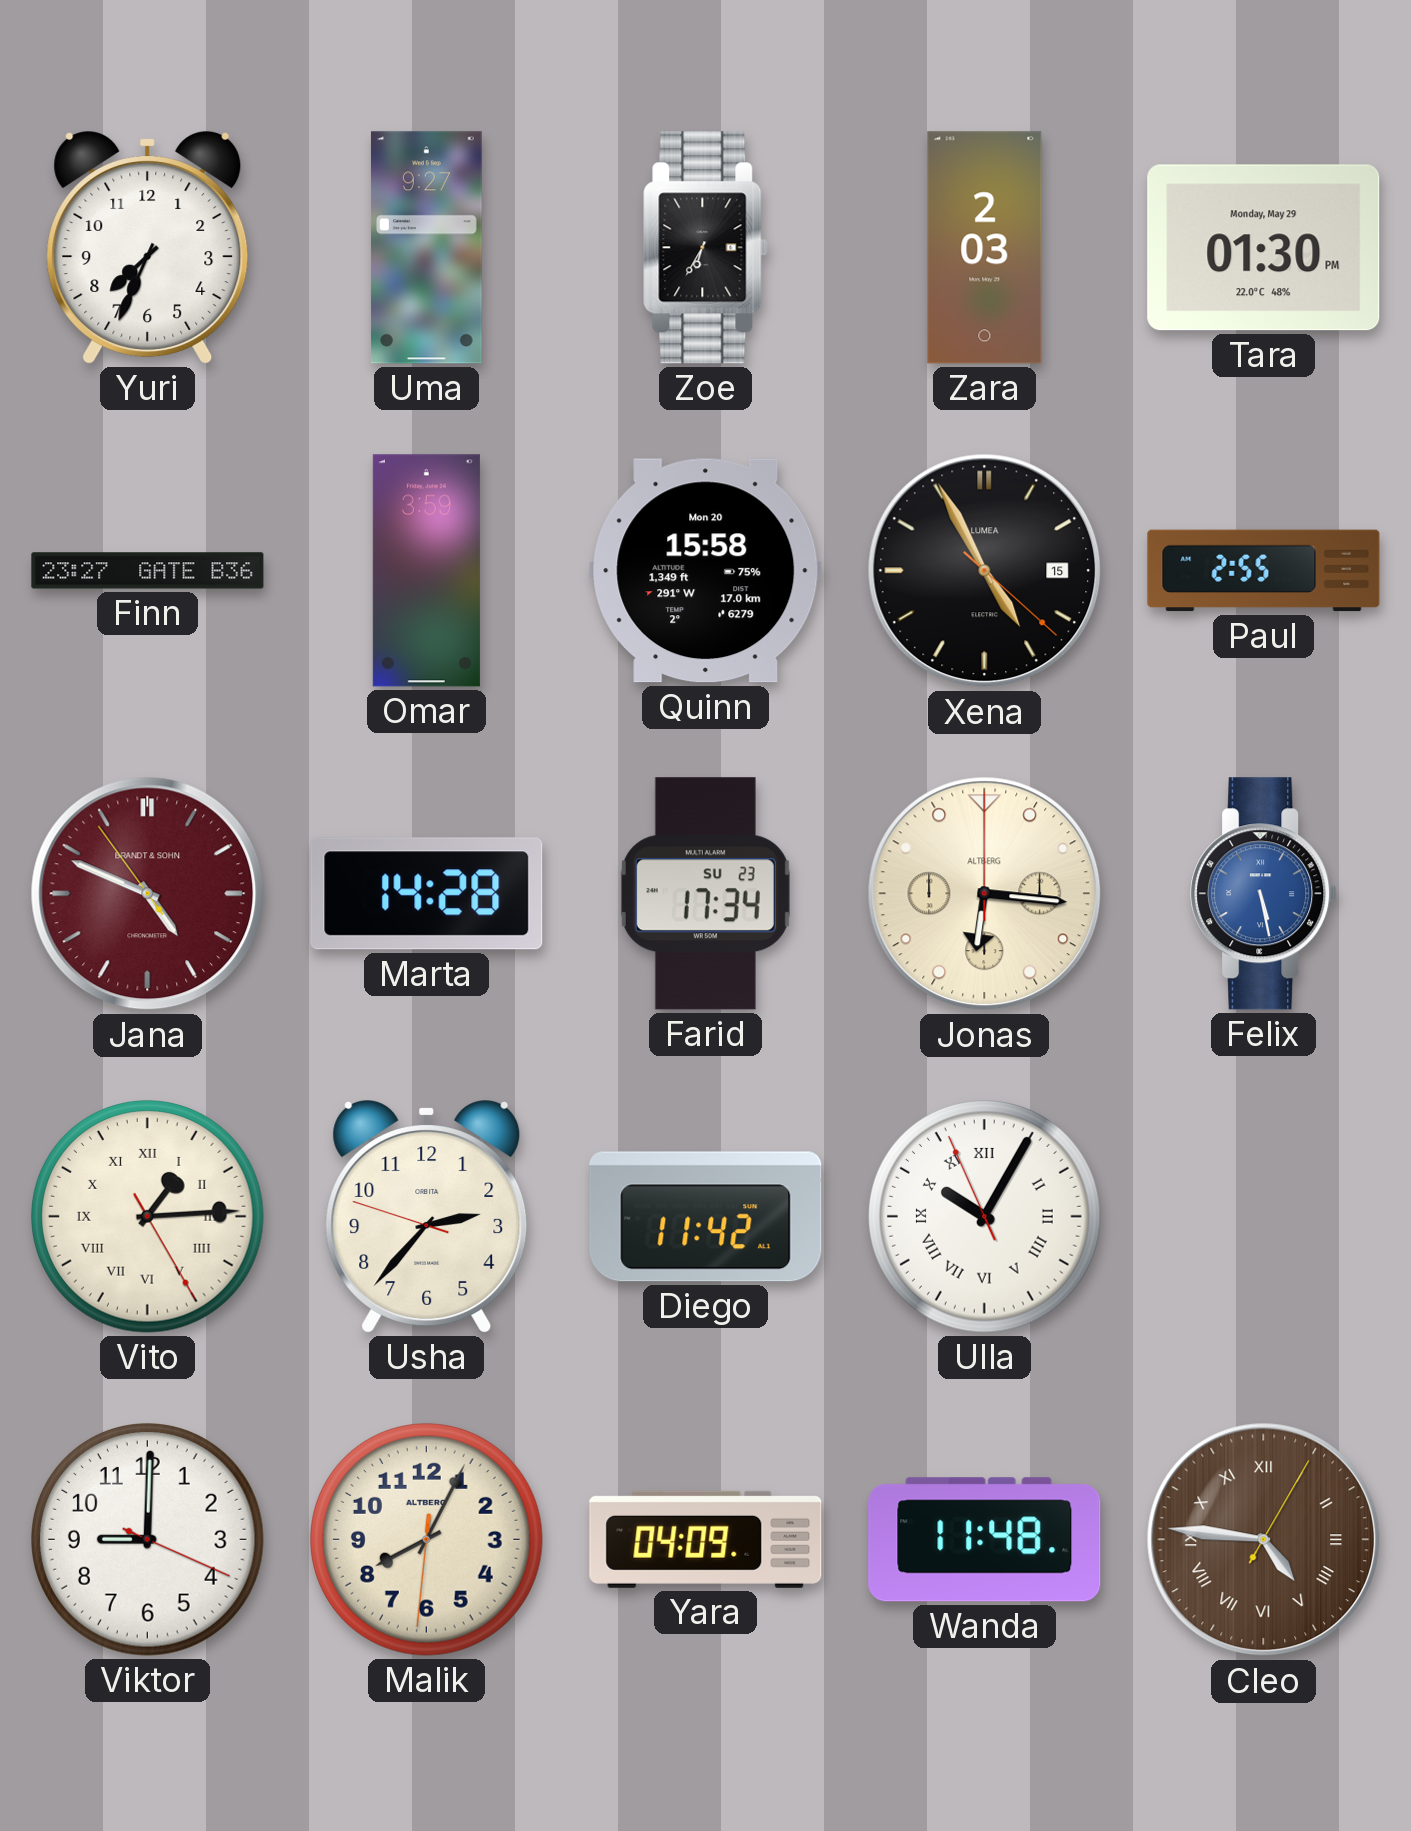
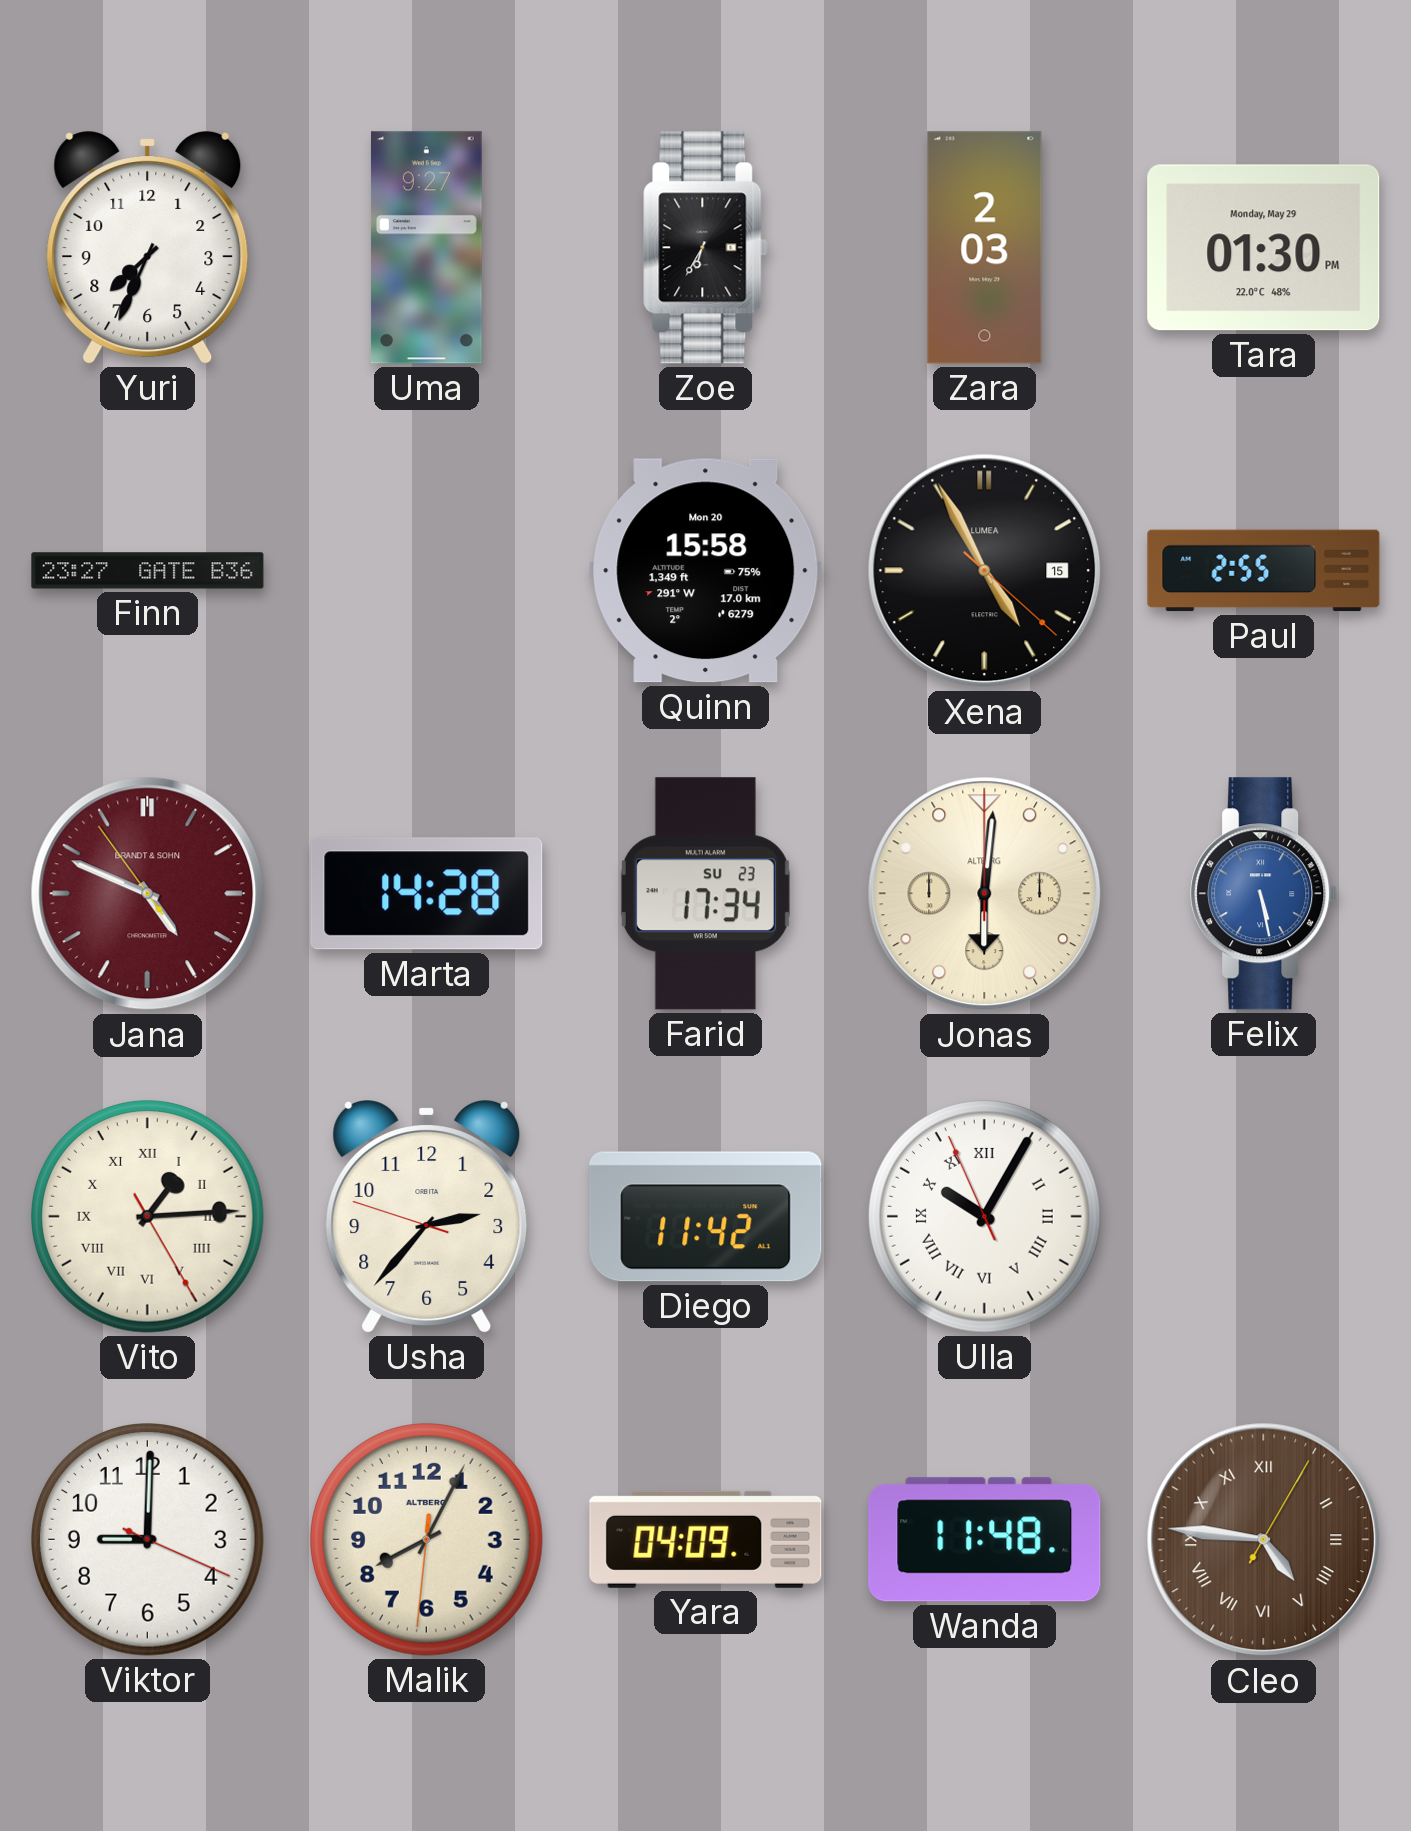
Omar: 3:59 -> none
Jonas: 6:16 -> 6:01
